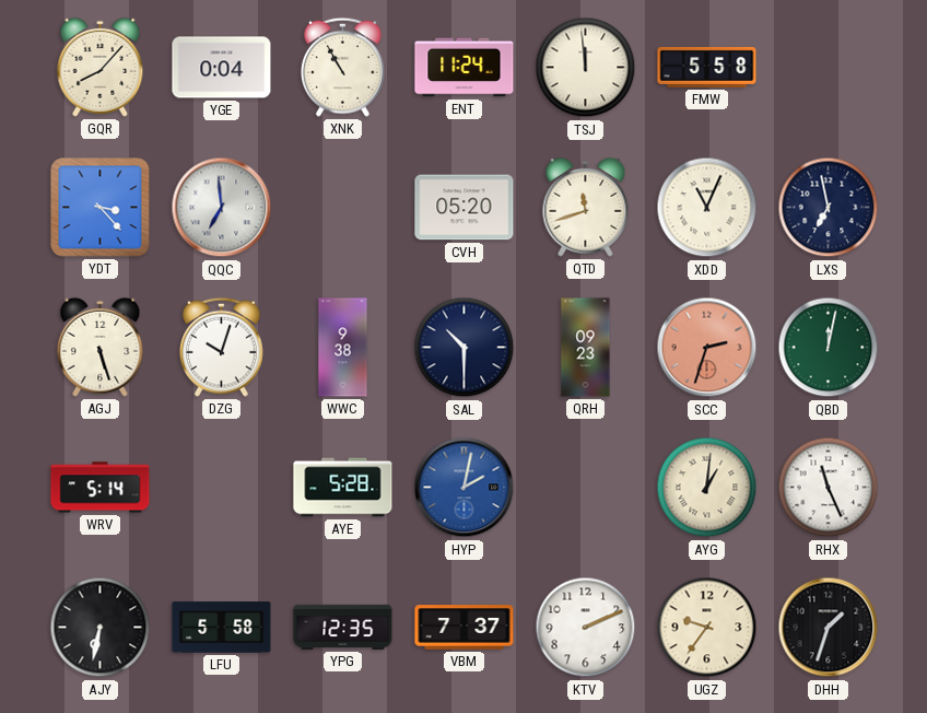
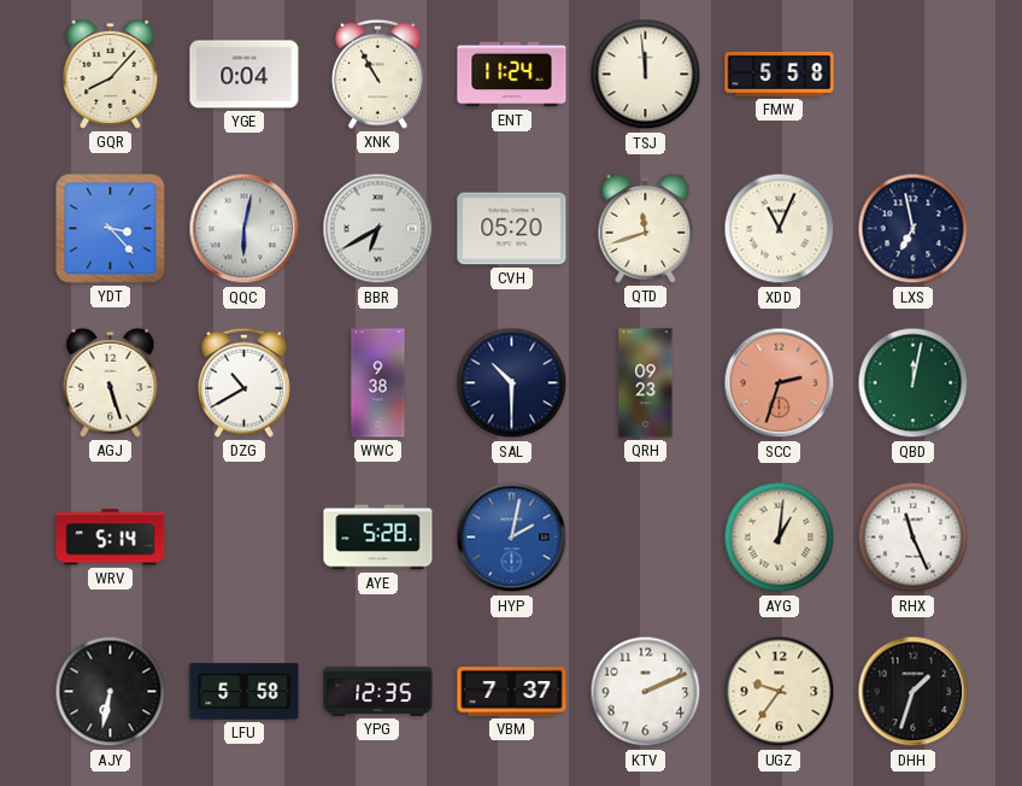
QQC: 6:59 -> 6:02
BBR: none -> 6:40
DZG: 10:03 -> 10:40
